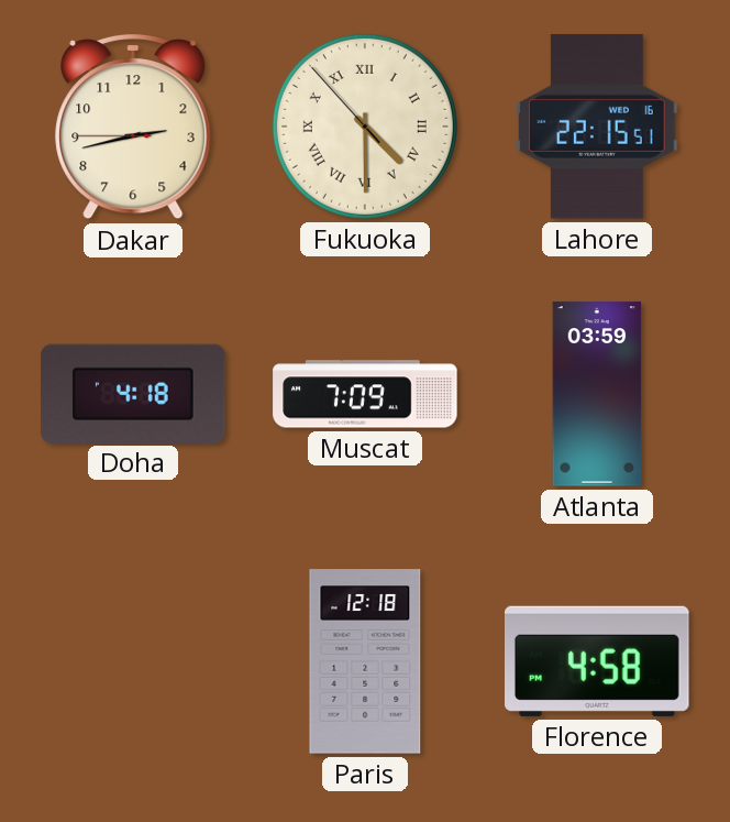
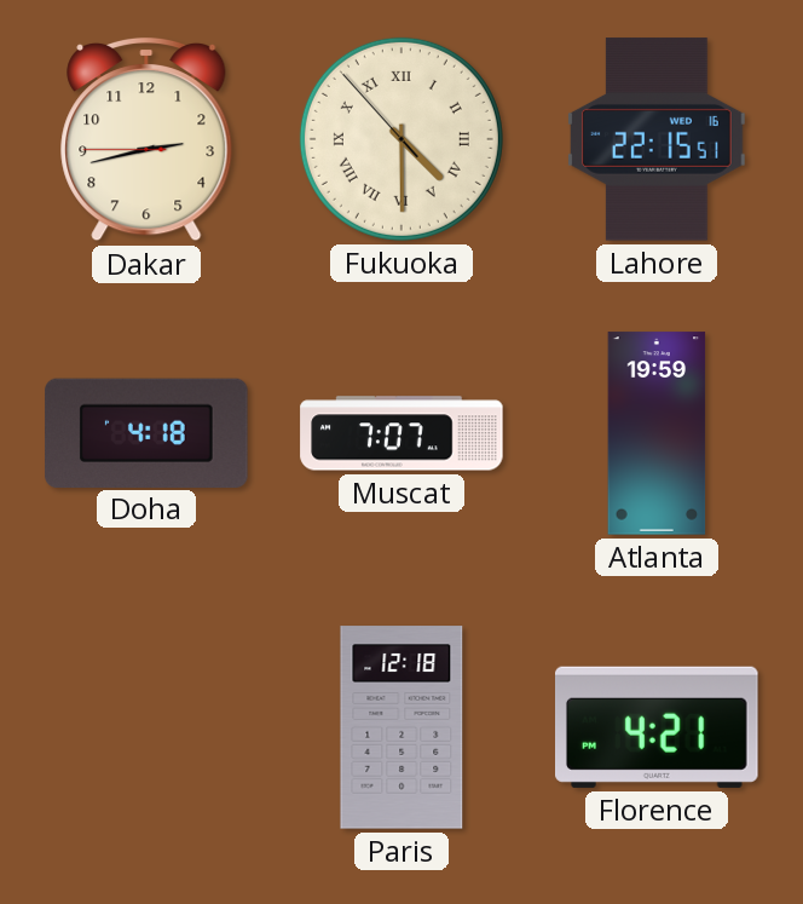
Muscat: 7:09 -> 7:07
Atlanta: 03:59 -> 19:59
Florence: 4:58 -> 4:21
